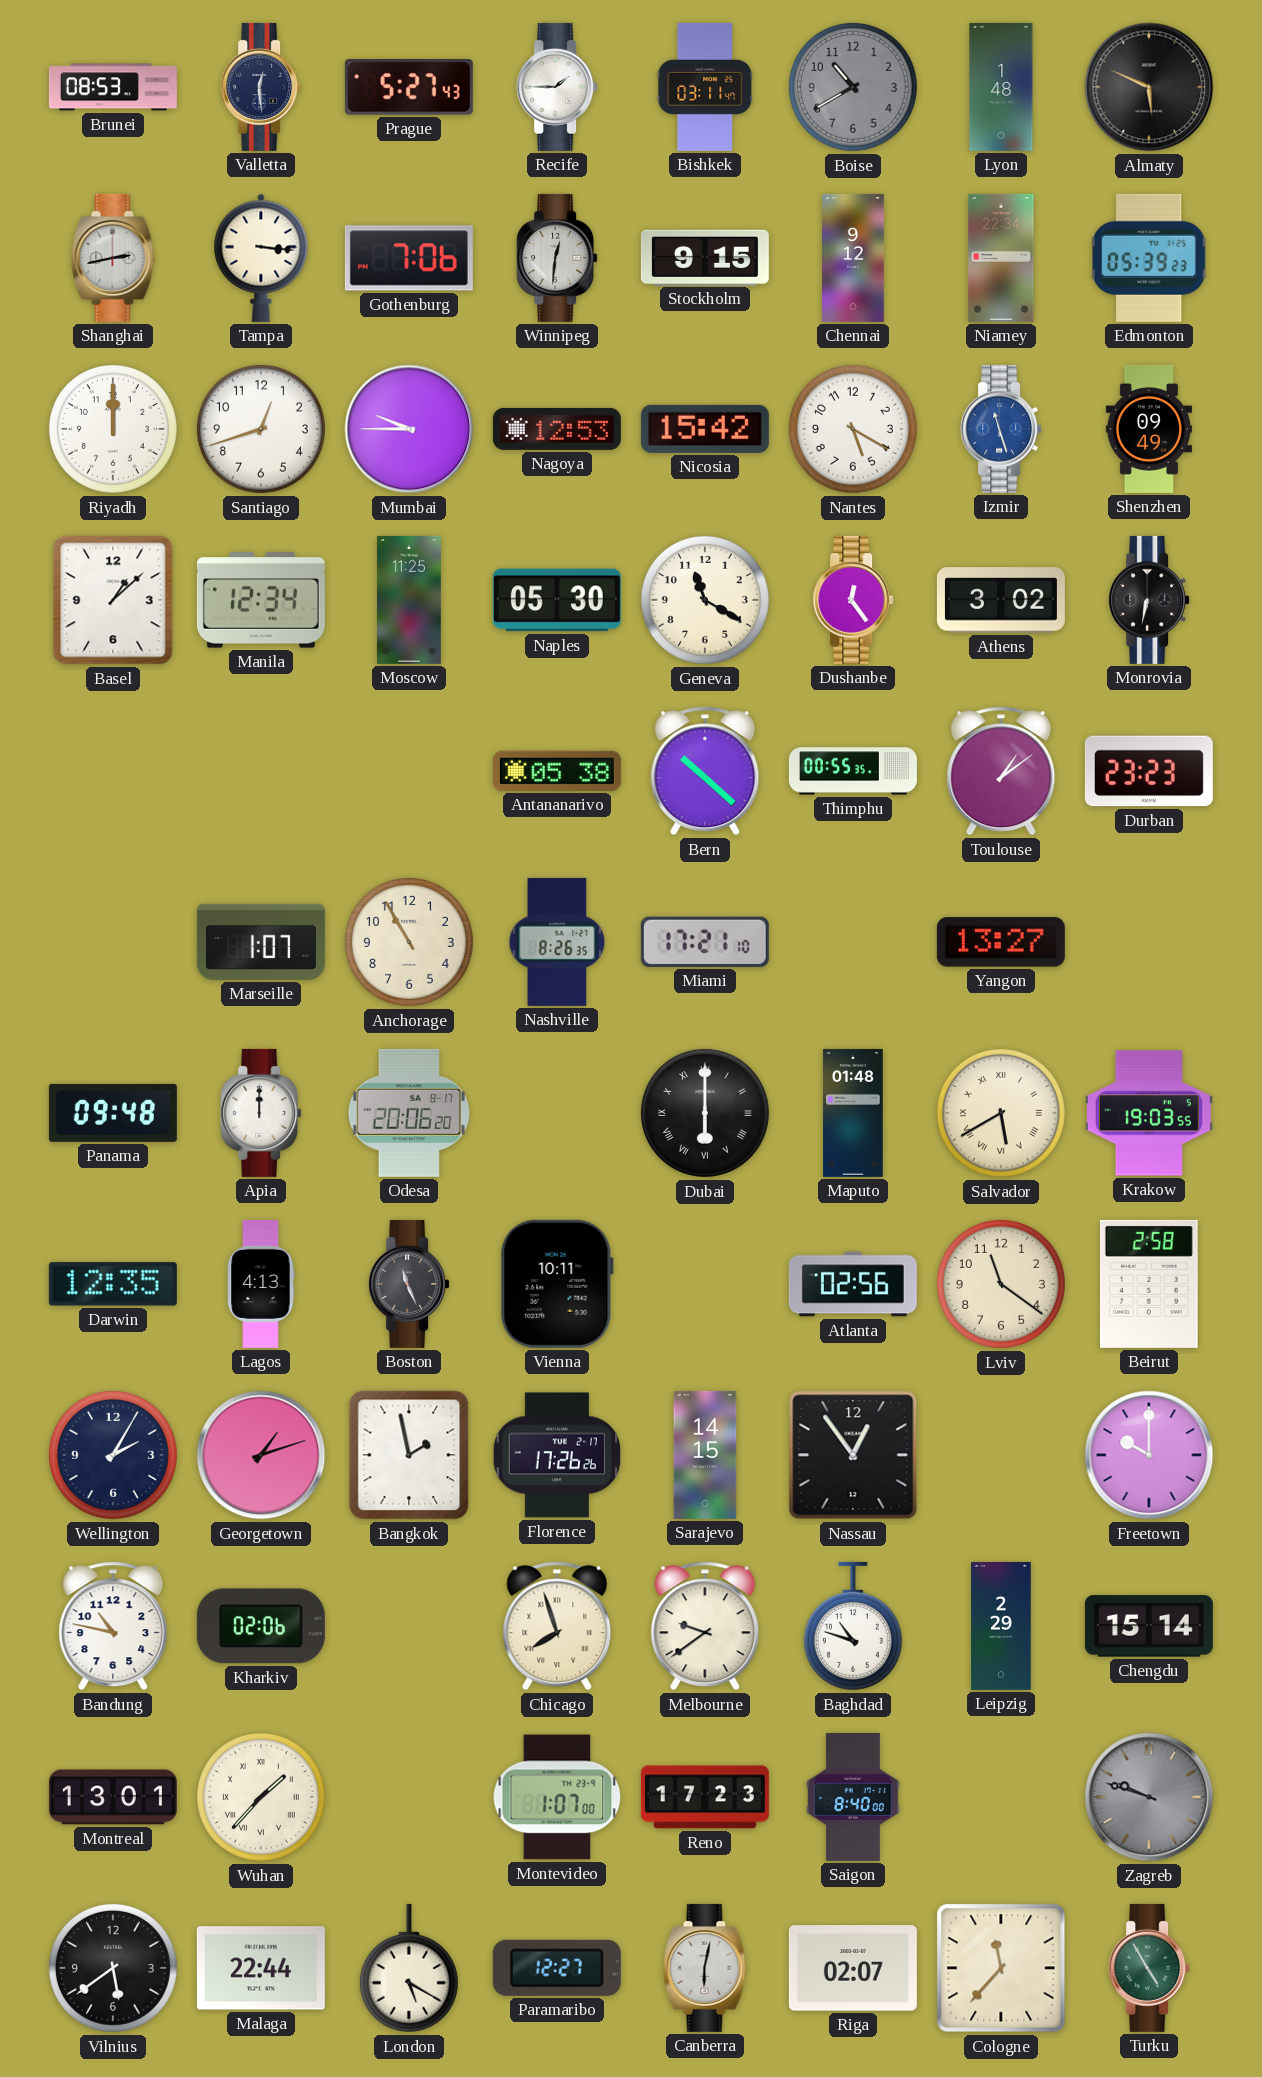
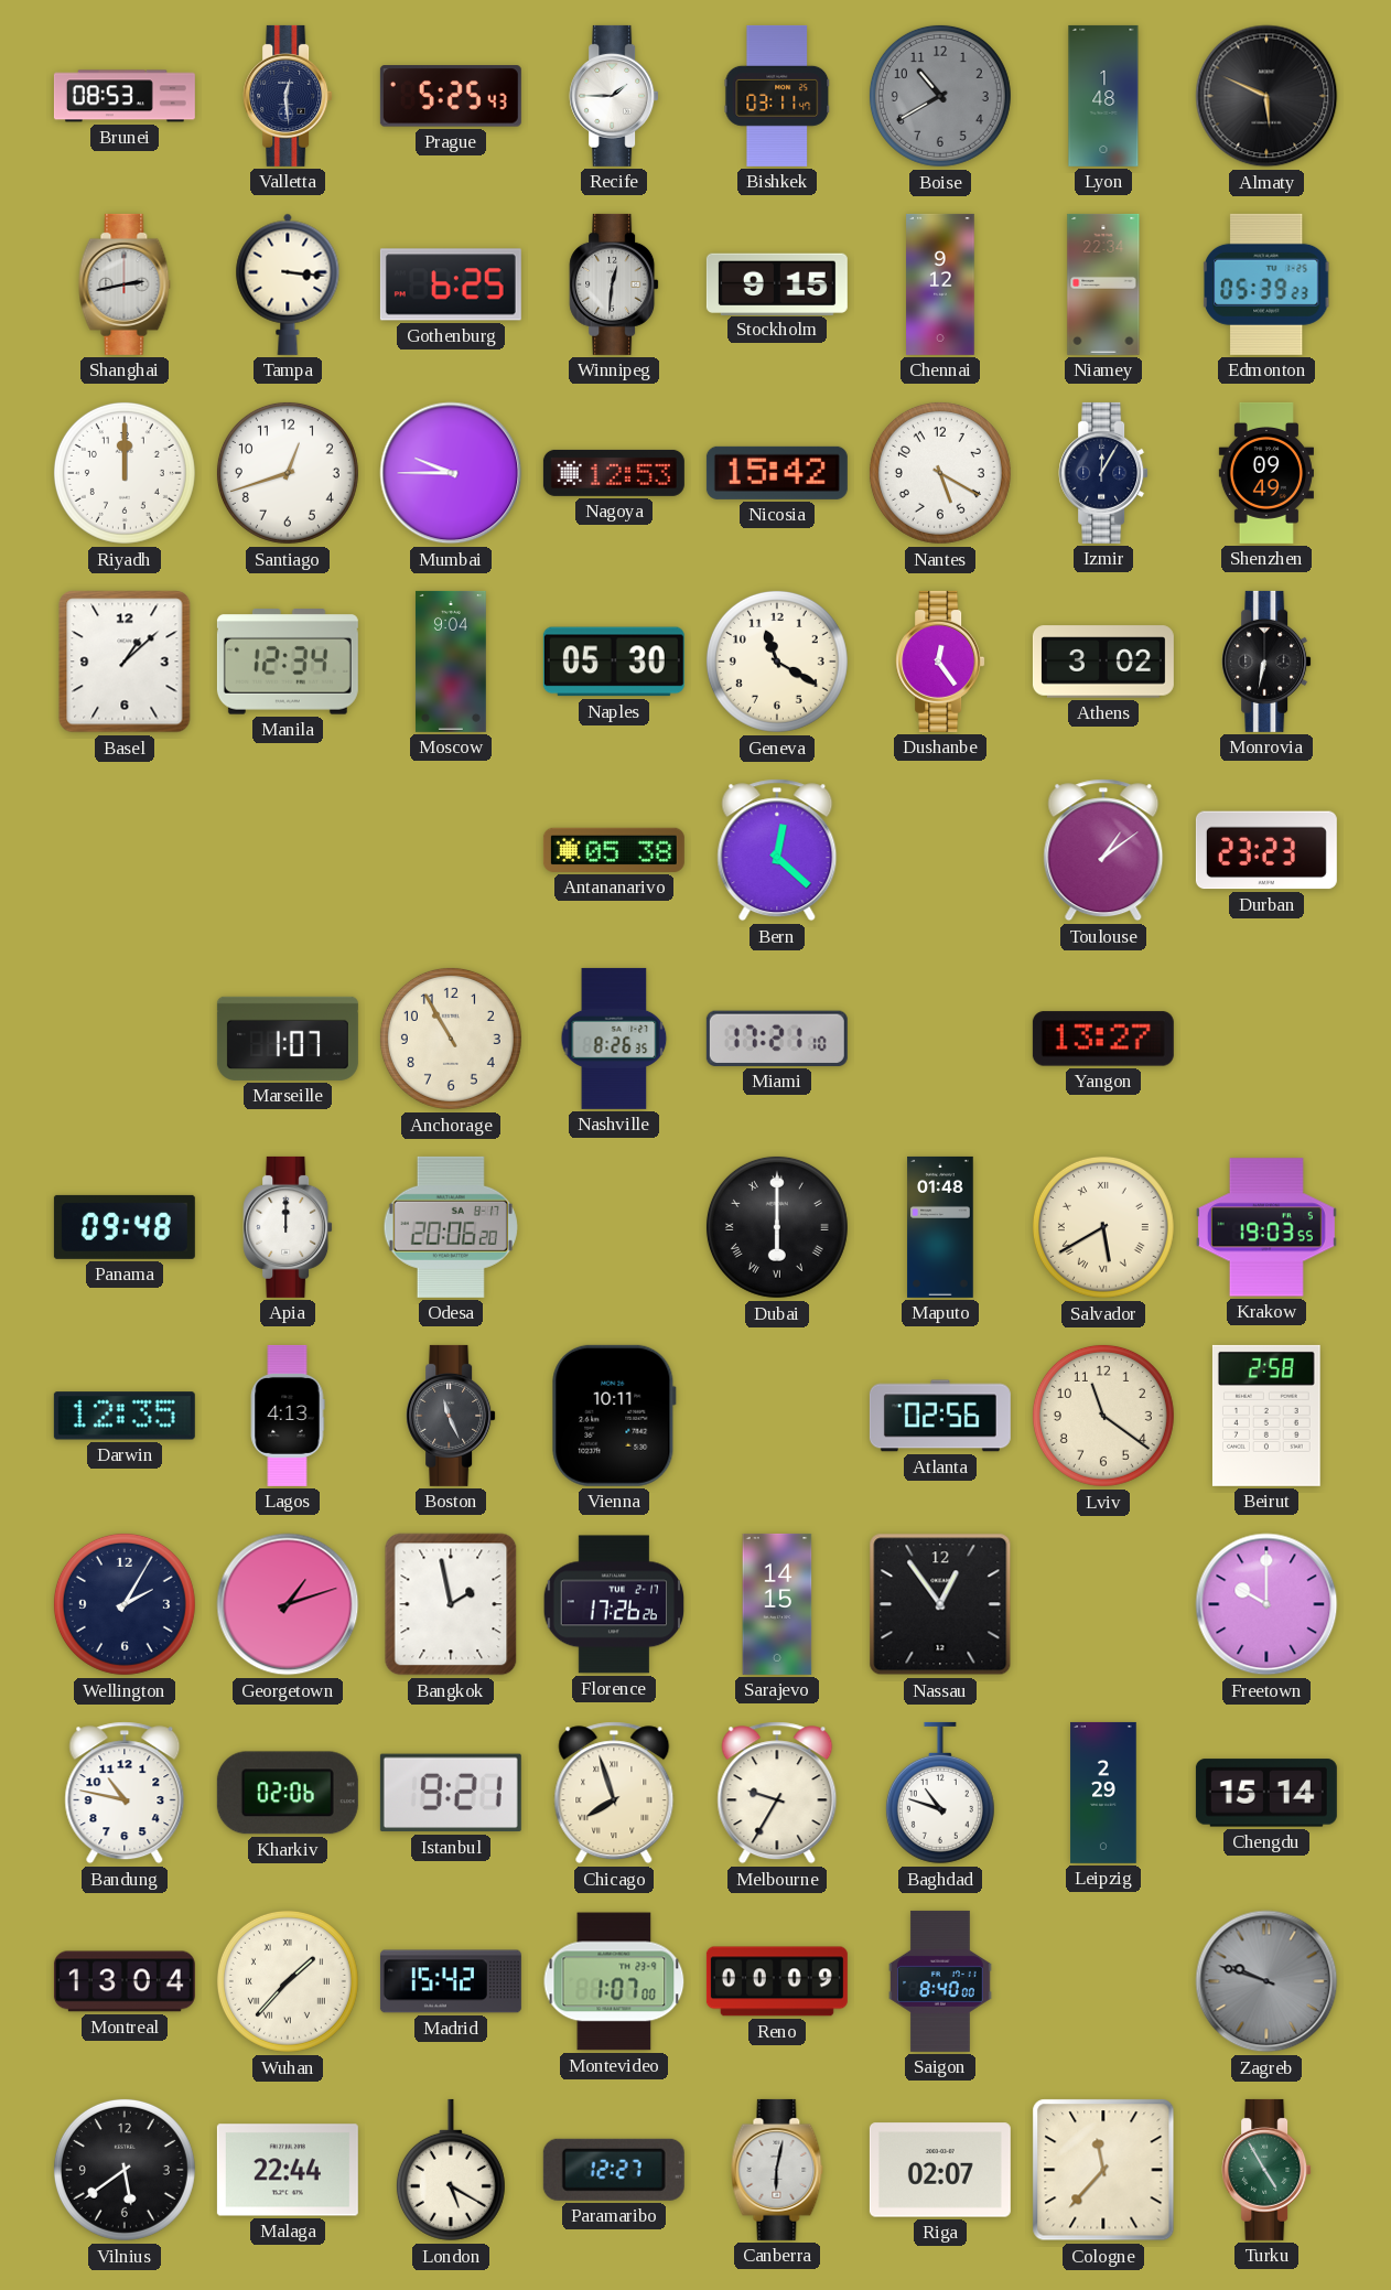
Prague: 5:27 -> 5:25
Gothenburg: 7:06 -> 6:25
Izmir: 11:27 -> 12:05
Izmir dial: blue -> navy
Moscow: 11:25 -> 9:04
Bern: 10:22 -> 12:22
Thimphu: 00:55 -> none
Istanbul: none -> 9:21
Melbourne: 9:39 -> 9:35
Montreal: 13:01 -> 13:04
Madrid: none -> 15:42
Reno: 17:23 -> 00:09
